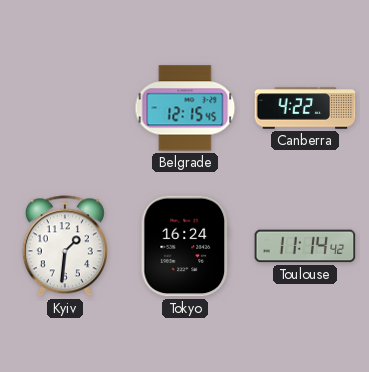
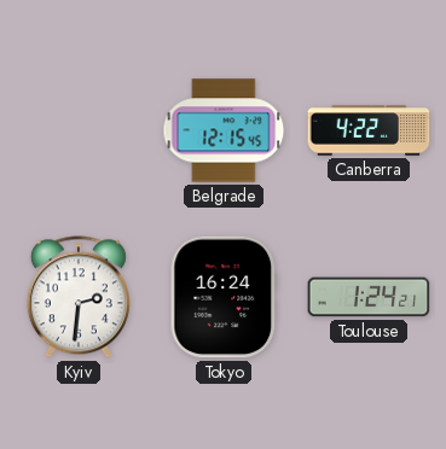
Kyiv: 1:31 -> 2:31
Toulouse: 11:14 -> 1:24
